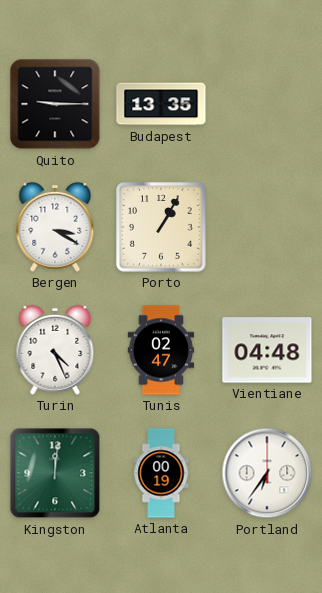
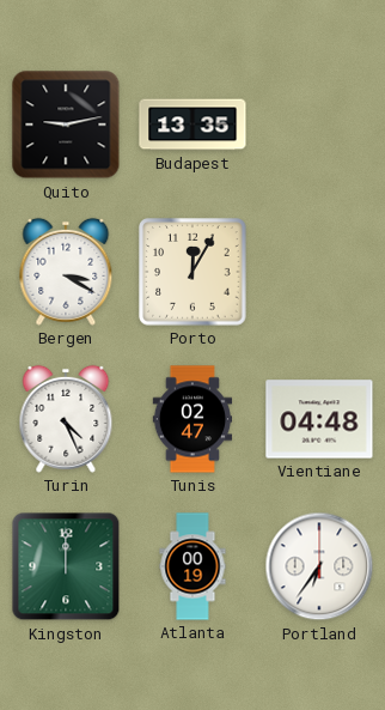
Quito: 9:15 -> 9:13
Porto: 1:05 -> 12:05
Kingston: 12:01 -> 12:00
